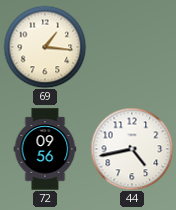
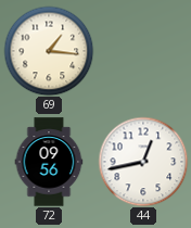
44: 4:43 -> 12:43
